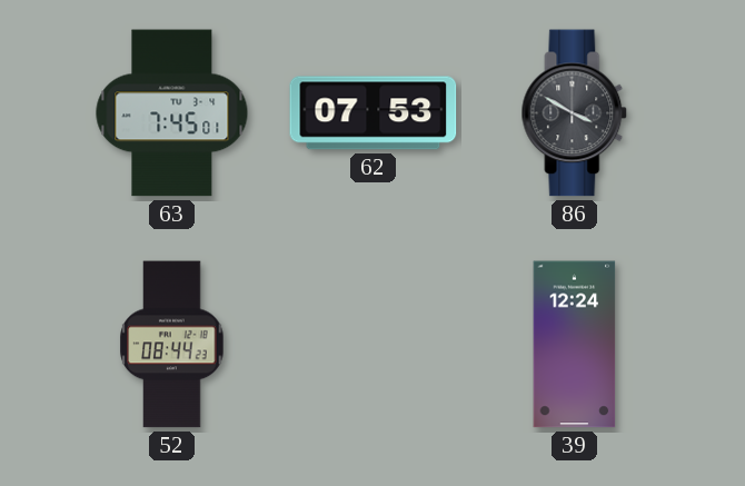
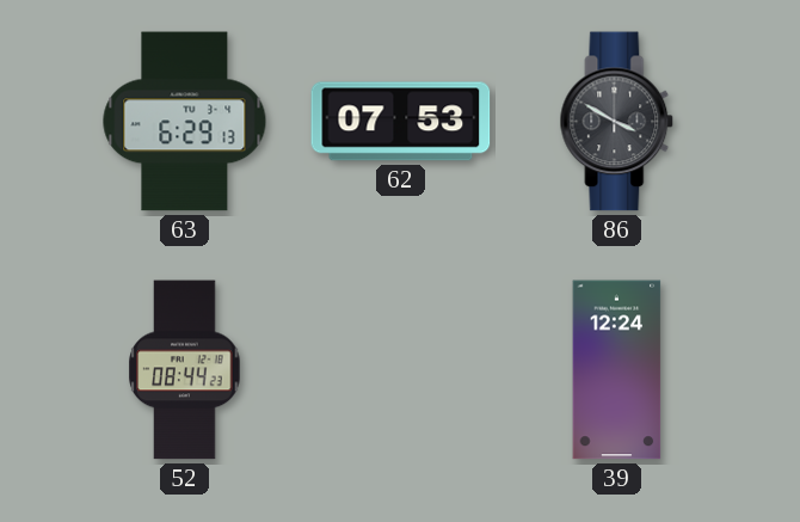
63: 7:45 -> 6:29
